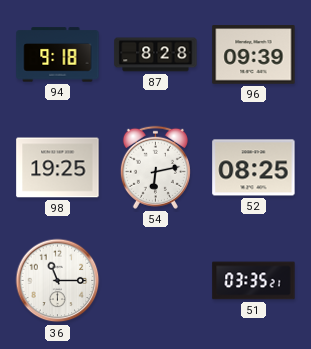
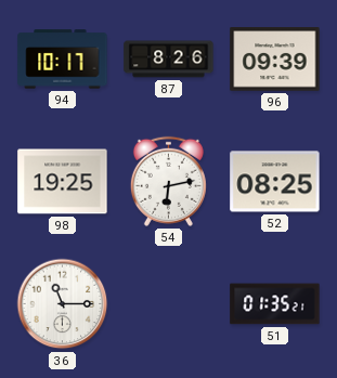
94: 9:18 -> 10:17
87: 8:28 -> 8:26
51: 03:35 -> 01:35
